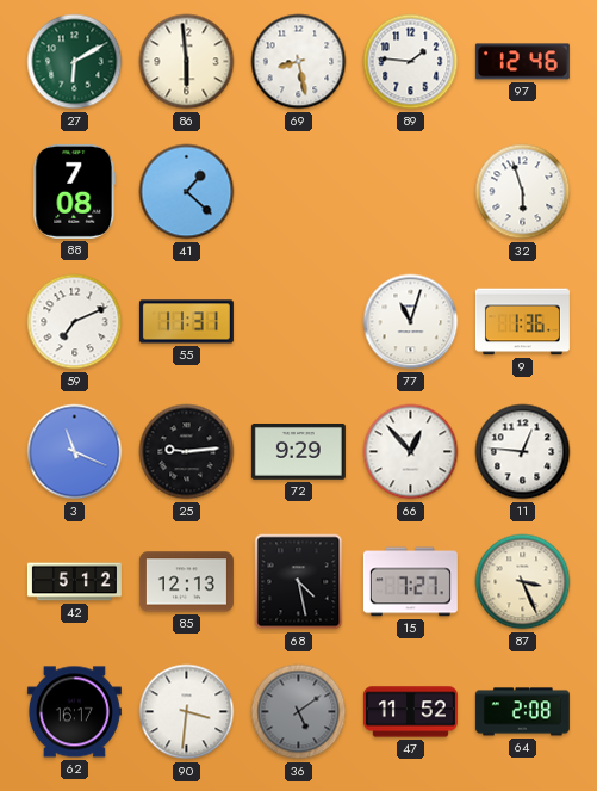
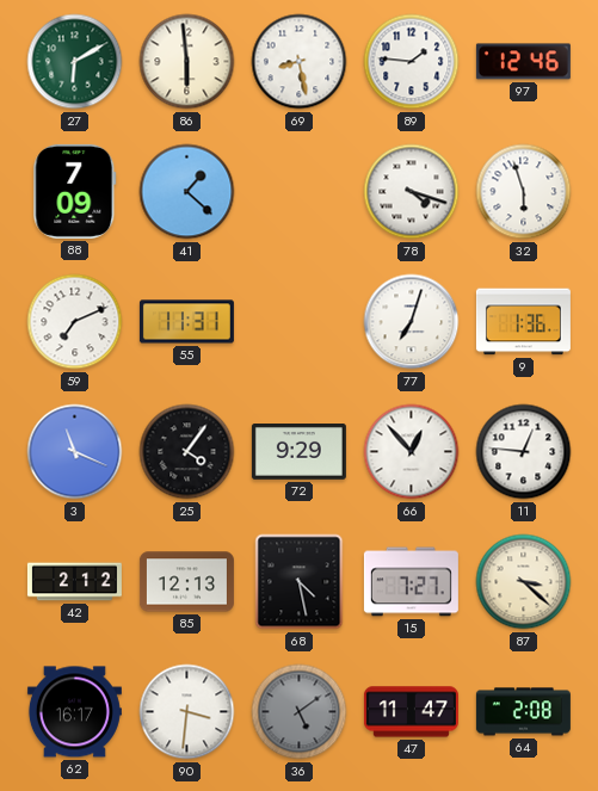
88: 7:08 -> 7:09
78: none -> 4:18
77: 11:03 -> 7:03
25: 9:14 -> 4:06
42: 5:12 -> 2:12
87: 3:26 -> 3:22
47: 11:52 -> 11:47
